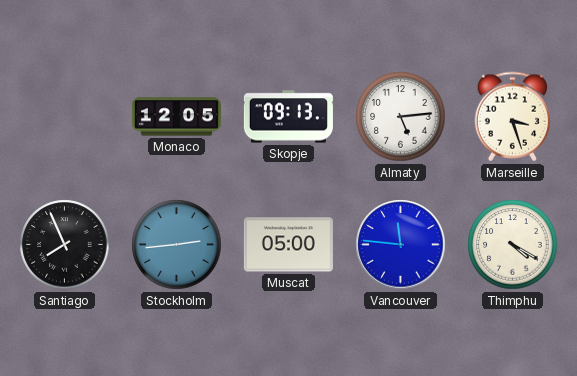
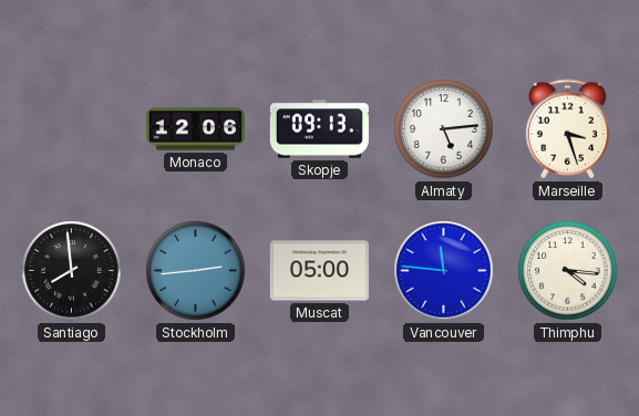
Monaco: 12:05 -> 12:06
Santiago: 7:56 -> 7:59
Thimphu: 4:20 -> 4:16
